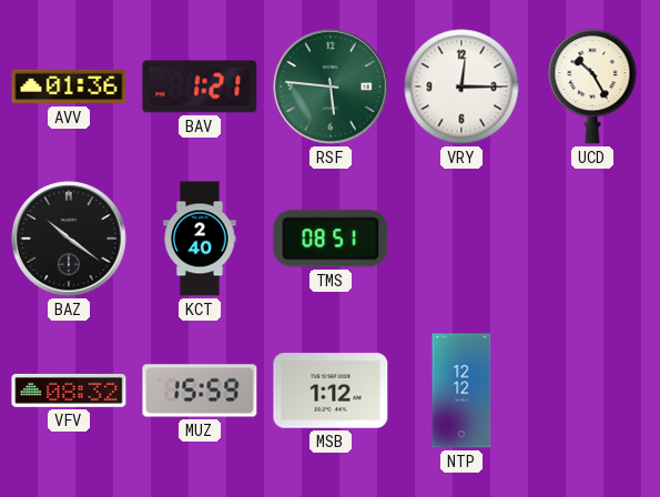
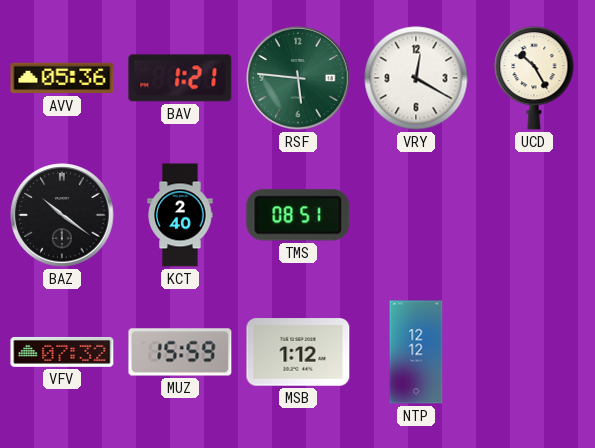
AVV: 01:36 -> 05:36
VRY: 12:15 -> 12:20
VFV: 08:32 -> 07:32
